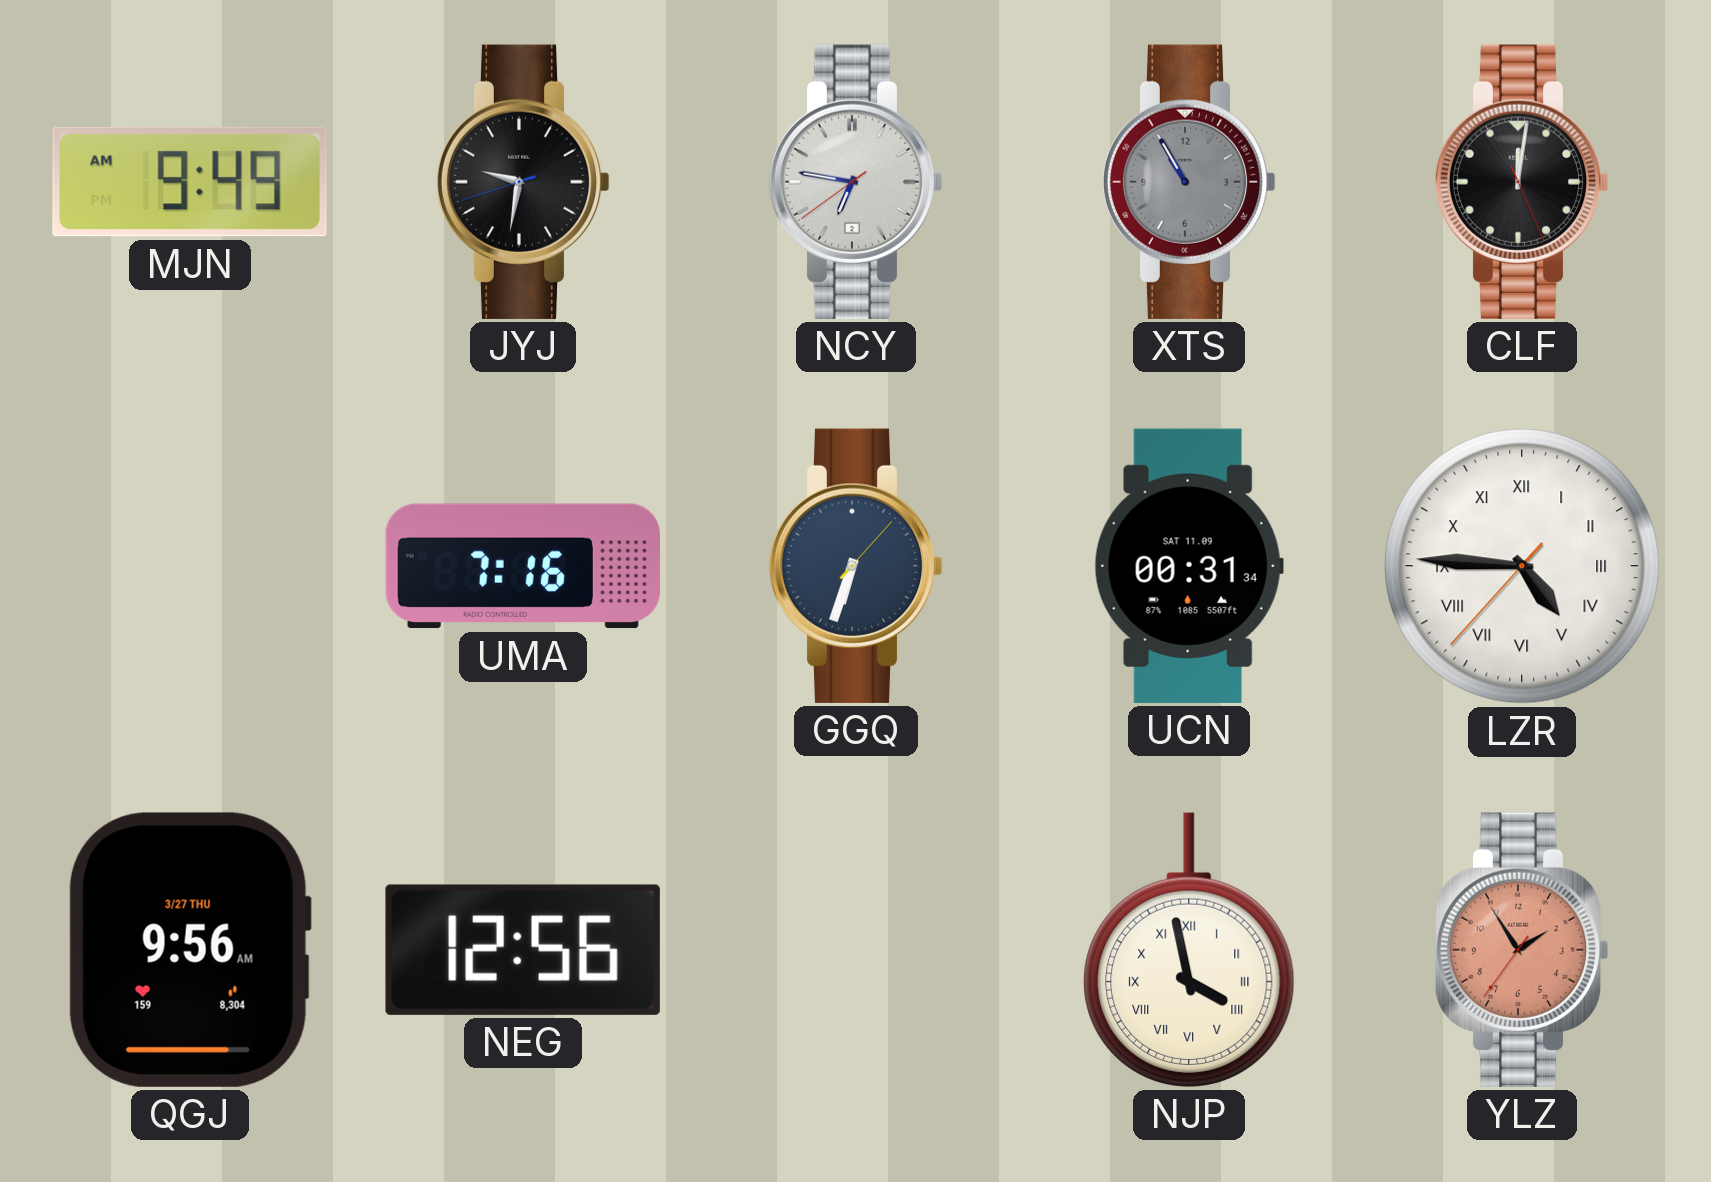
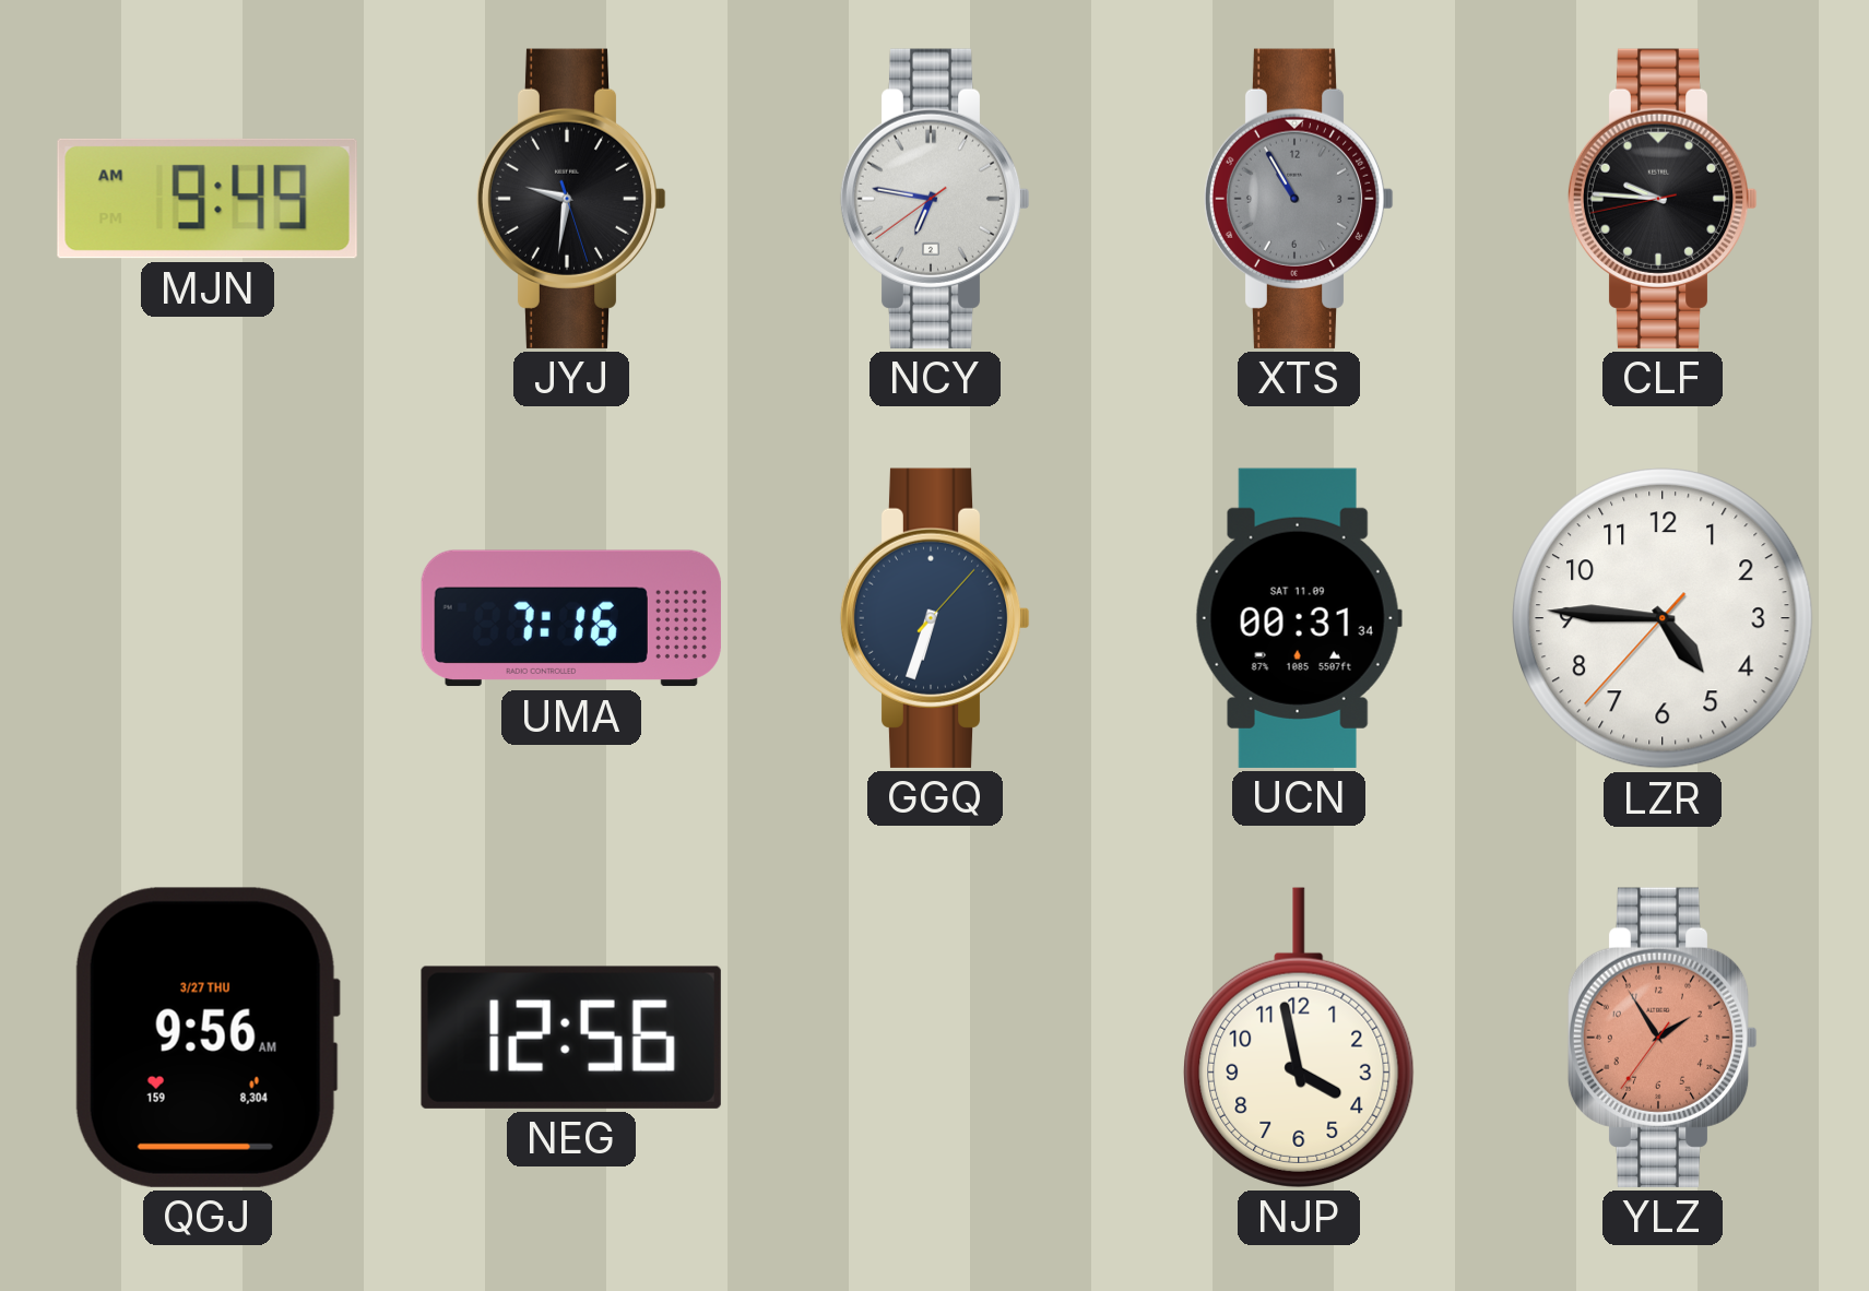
JYJ: 9:31:42 -> 9:31:27
CLF: 12:01 -> 9:45
LZR numerals: Roman -> Arabic
NJP numerals: Roman -> Arabic
